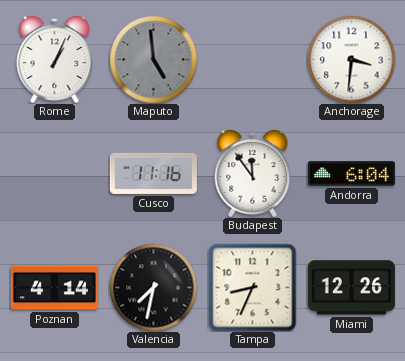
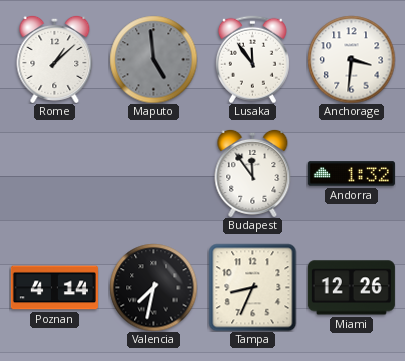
Rome: 1:04 -> 1:08
Lusaka: none -> 11:54
Cusco: 11:16 -> none
Andorra: 6:04 -> 1:32
